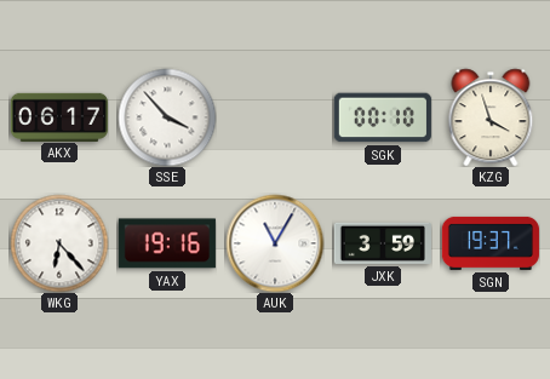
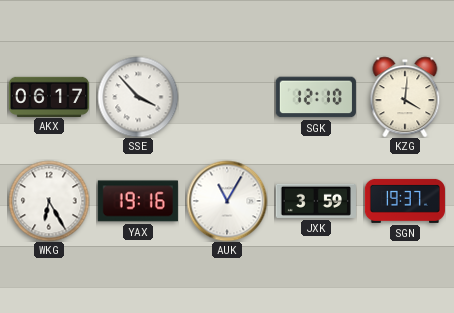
SGK: 00:10 -> 12:10
KZG: 3:57 -> 4:01
WKG: 6:23 -> 6:25
